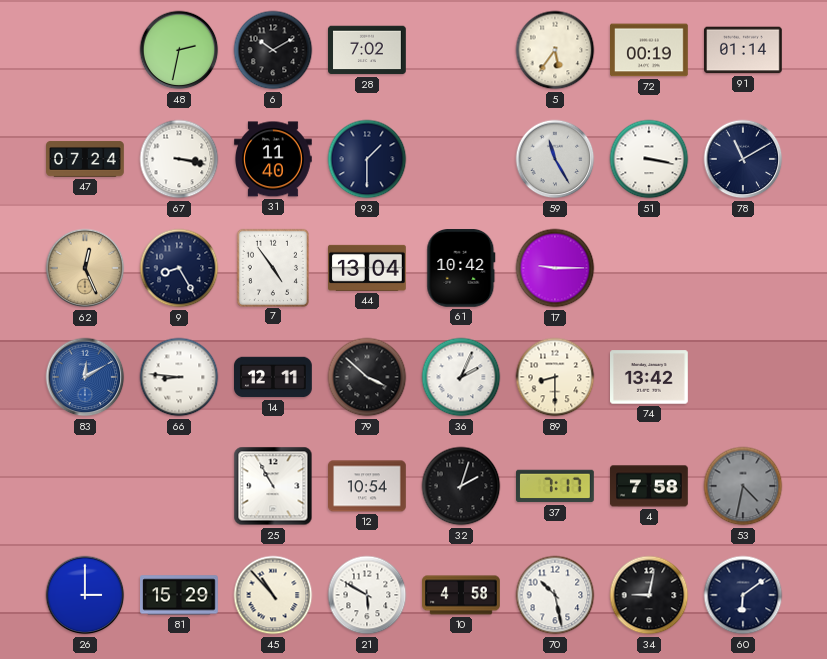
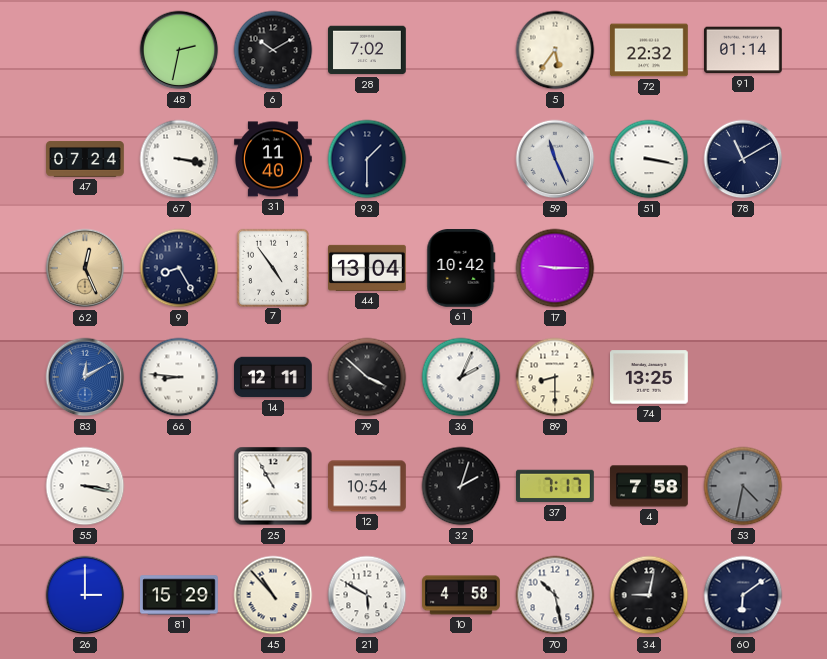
72: 00:19 -> 22:32
59: 11:25 -> 11:26
74: 13:42 -> 13:25
55: none -> 3:17
